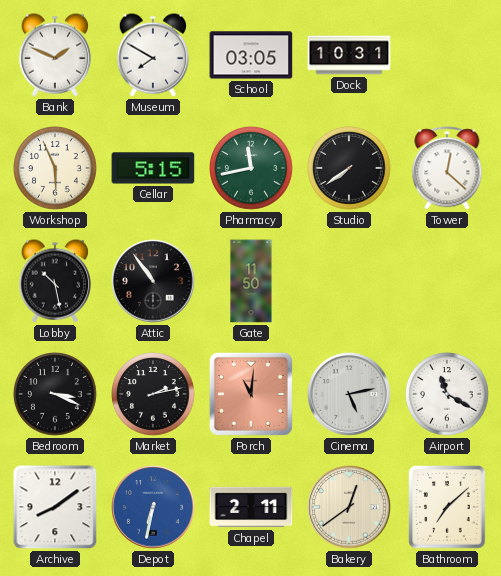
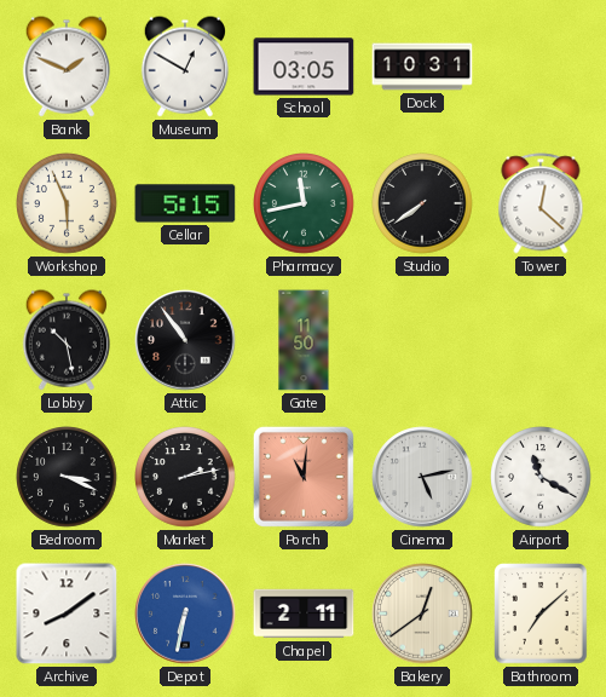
Museum: 7:50 -> 12:50
